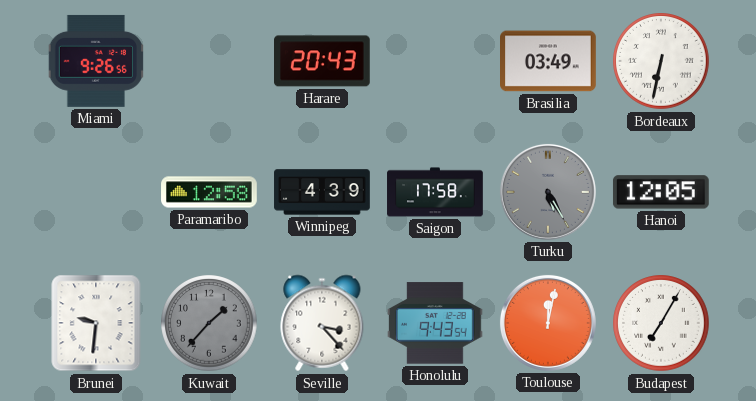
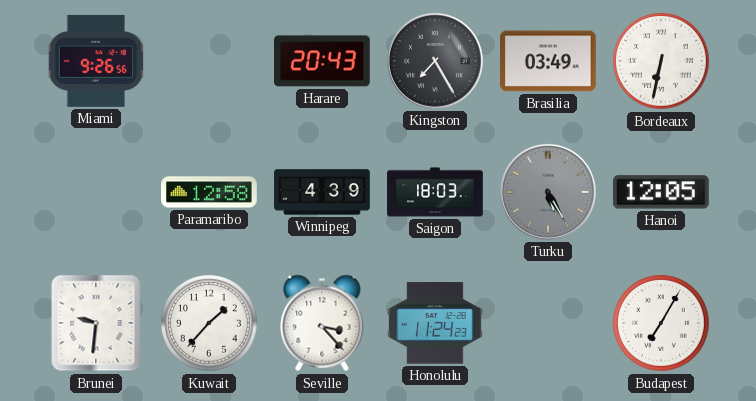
Kingston: none -> 7:25
Saigon: 17:58 -> 18:03
Kuwait dial: grey -> white
Honolulu: 9:43 -> 11:24
Toulouse: 12:02 -> none
